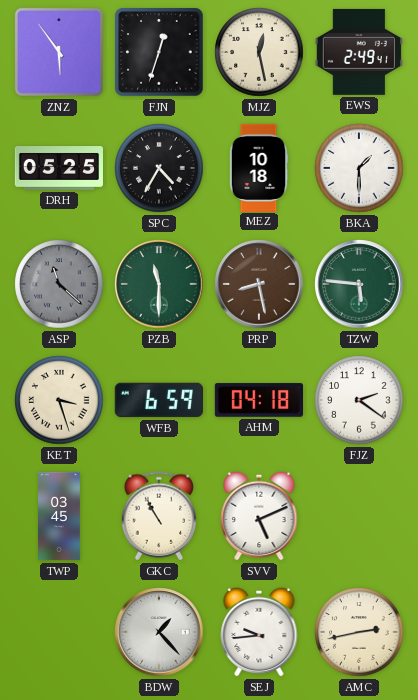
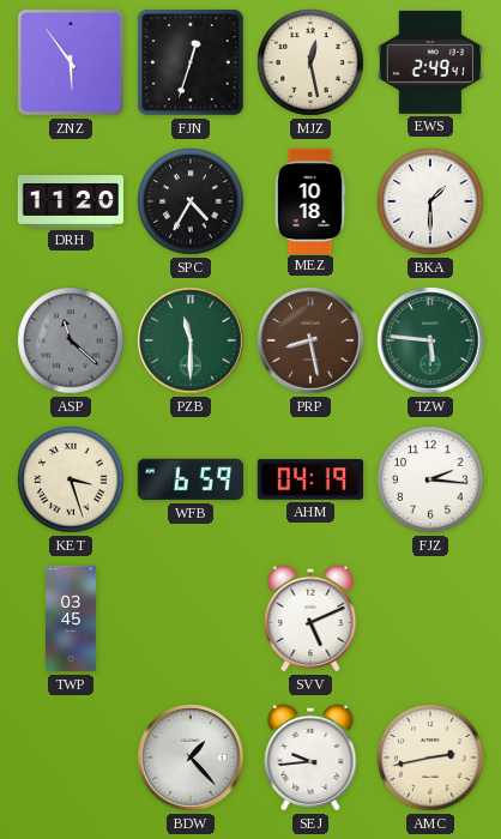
DRH: 05:25 -> 11:20
AHM: 04:18 -> 04:19
FJZ: 2:21 -> 2:16
GKC: 10:55 -> none
